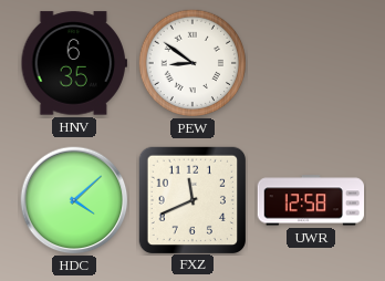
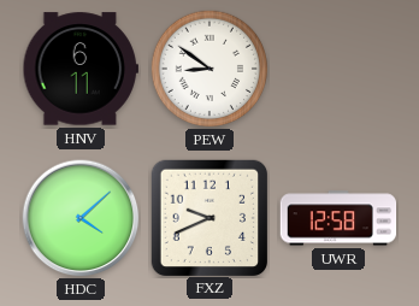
HNV: 6:35 -> 6:11
FXZ: 11:41 -> 9:41
